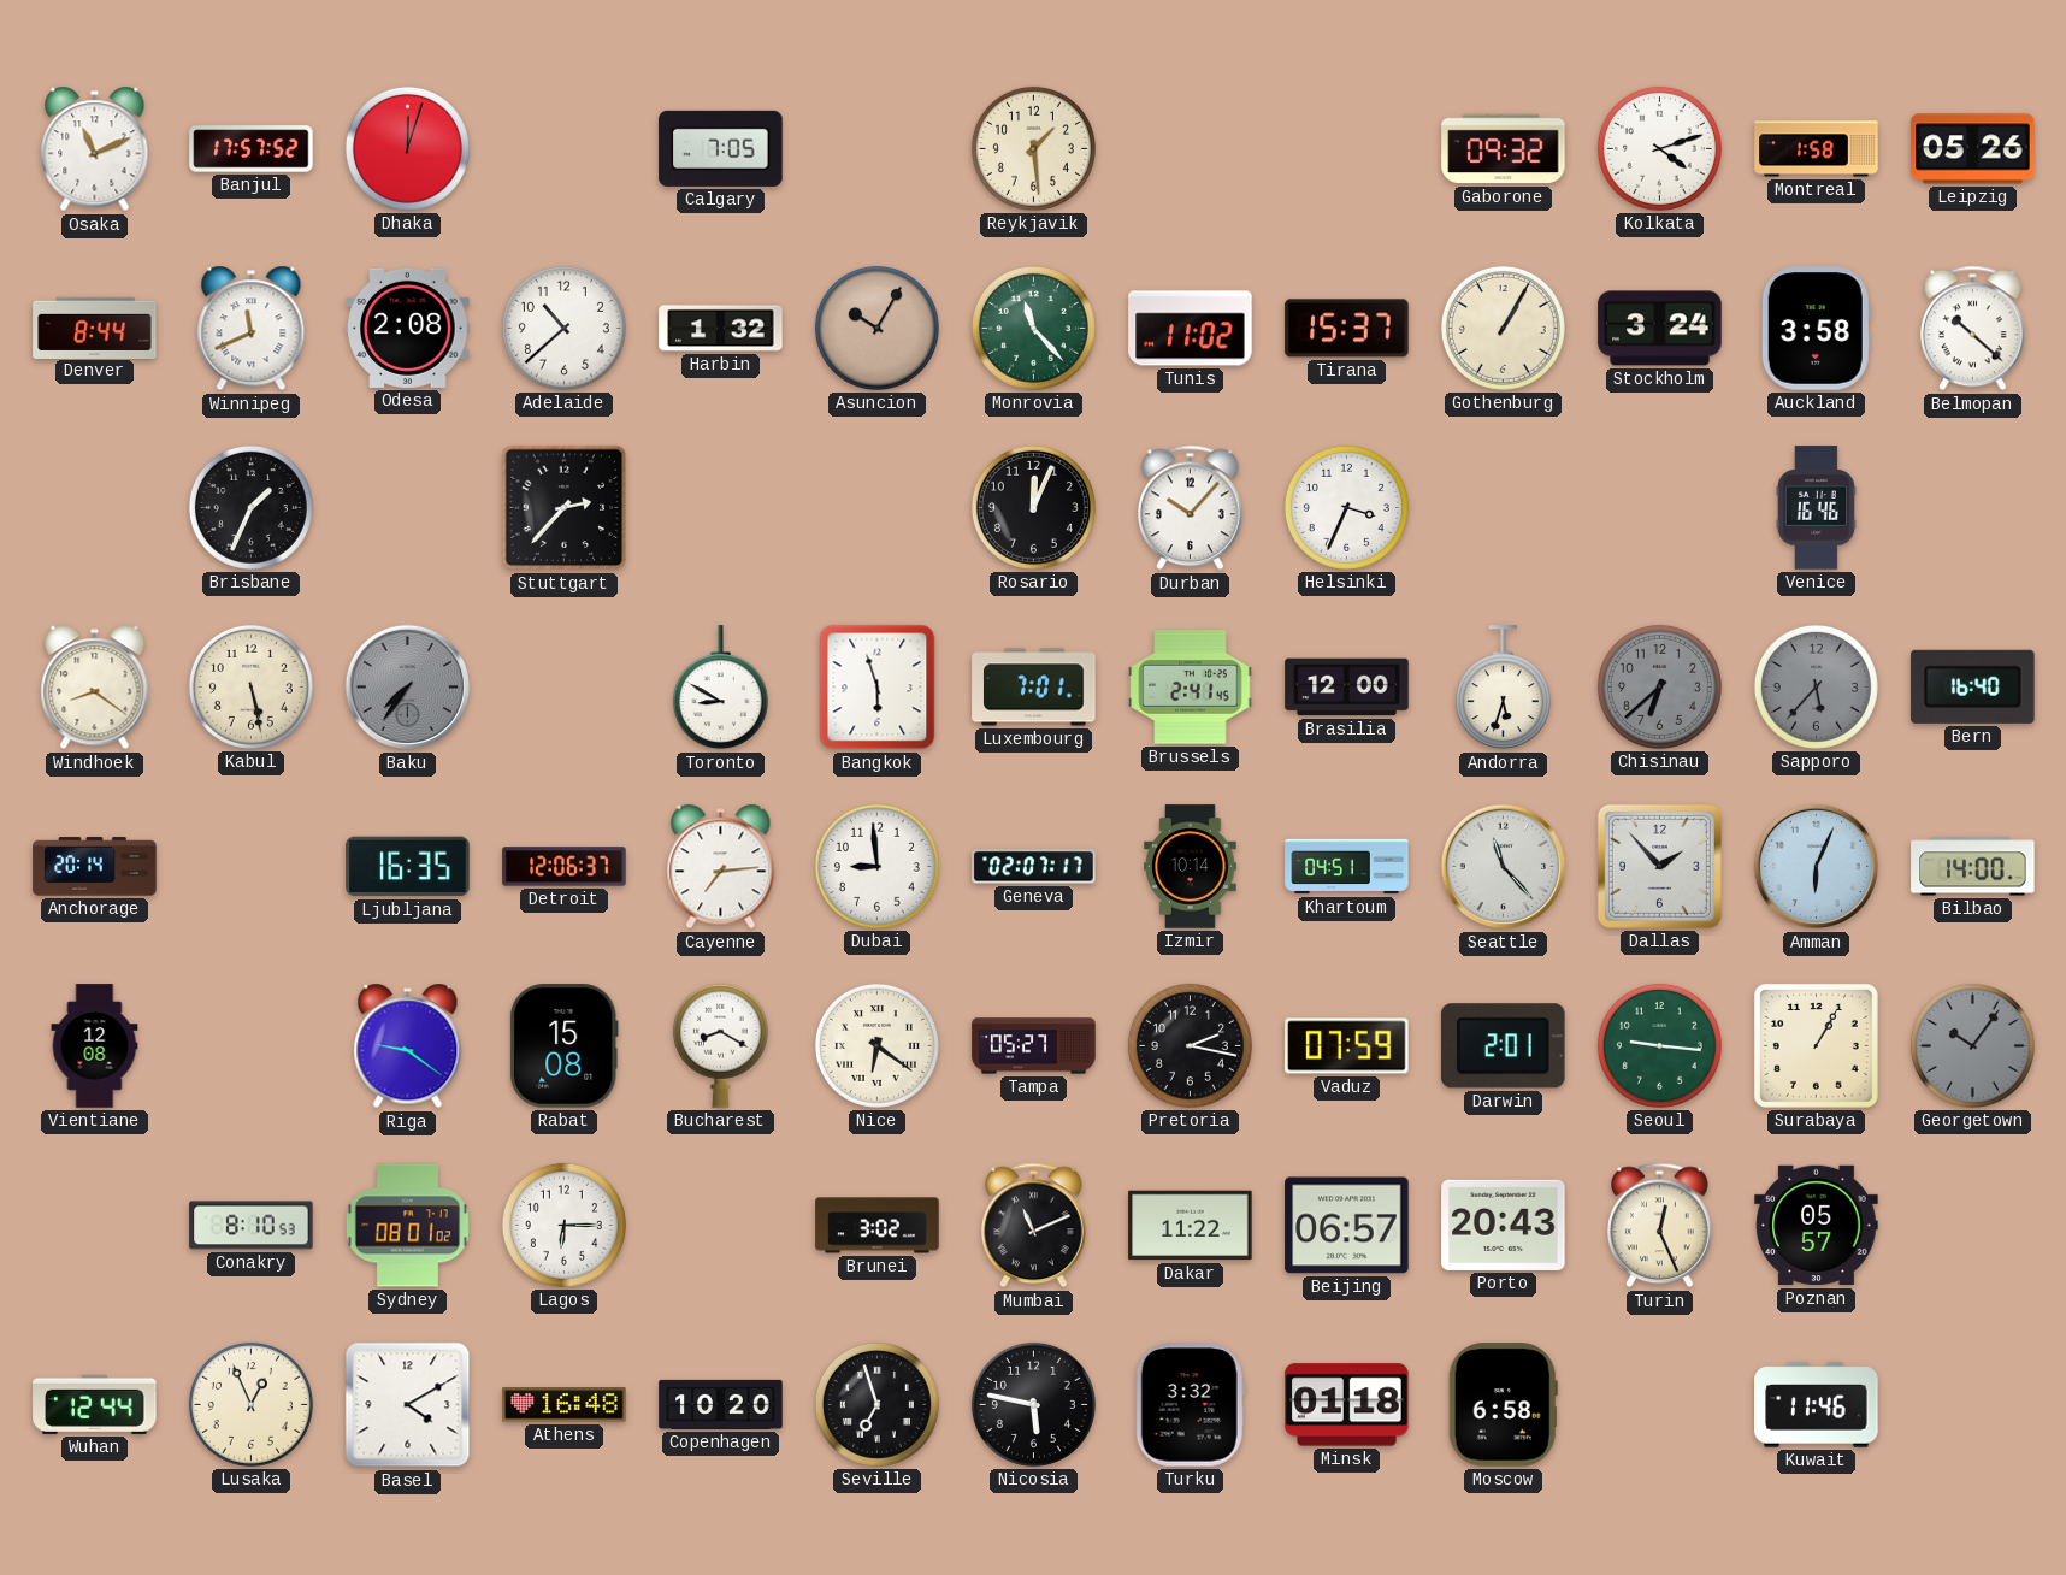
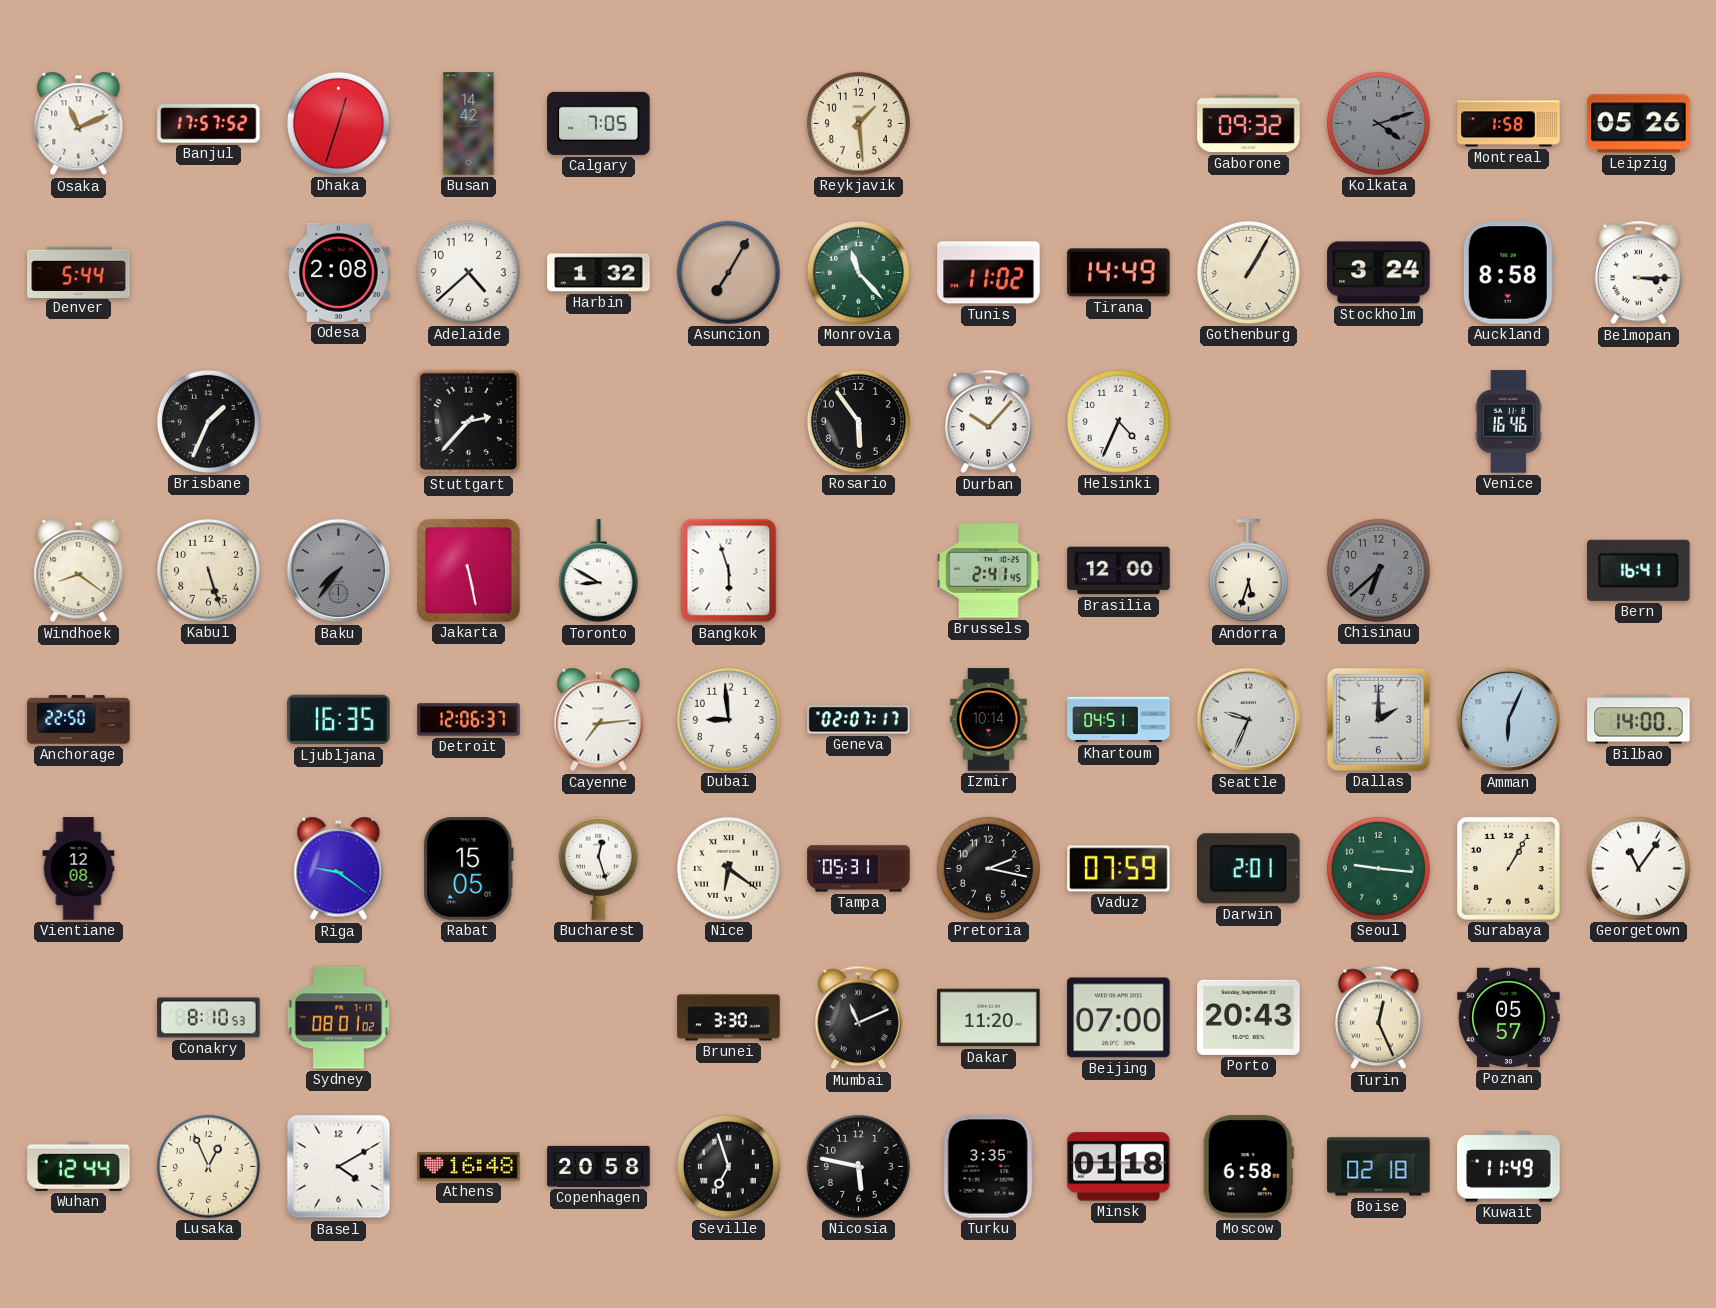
Dhaka: 12:03 -> 12:33
Busan: none -> 14:42
Kolkata dial: white -> grey
Denver: 8:44 -> 5:44
Winnipeg: 11:41 -> none
Adelaide: 10:38 -> 4:38
Asuncion: 10:05 -> 7:05
Tirana: 15:37 -> 14:49
Auckland: 3:58 -> 8:58
Belmopan: 10:22 -> 3:15
Rosario: 12:04 -> 5:54
Helsinki: 3:34 -> 4:34
Kabul: 5:28 -> 5:27
Jakarta: none -> 5:28
Luxembourg: 7:01 -> none
Sapporo: 5:37 -> none
Bern: 16:40 -> 16:41
Anchorage: 20:14 -> 22:50
Seattle: 11:23 -> 9:34
Dallas: 1:53 -> 2:00
Rabat: 15:08 -> 15:05
Bucharest: 8:20 -> 12:27
Tampa: 05:27 -> 05:31
Georgetown: 10:06 -> 11:06
Georgetown dial: grey -> white
Lagos: 6:15 -> none
Brunei: 3:02 -> 3:30
Dakar: 11:22 -> 11:20
Beijing: 06:57 -> 07:00
Copenhagen: 10:20 -> 20:58
Turku: 3:32 -> 3:35
Boise: none -> 02:18
Kuwait: 11:46 -> 11:49
